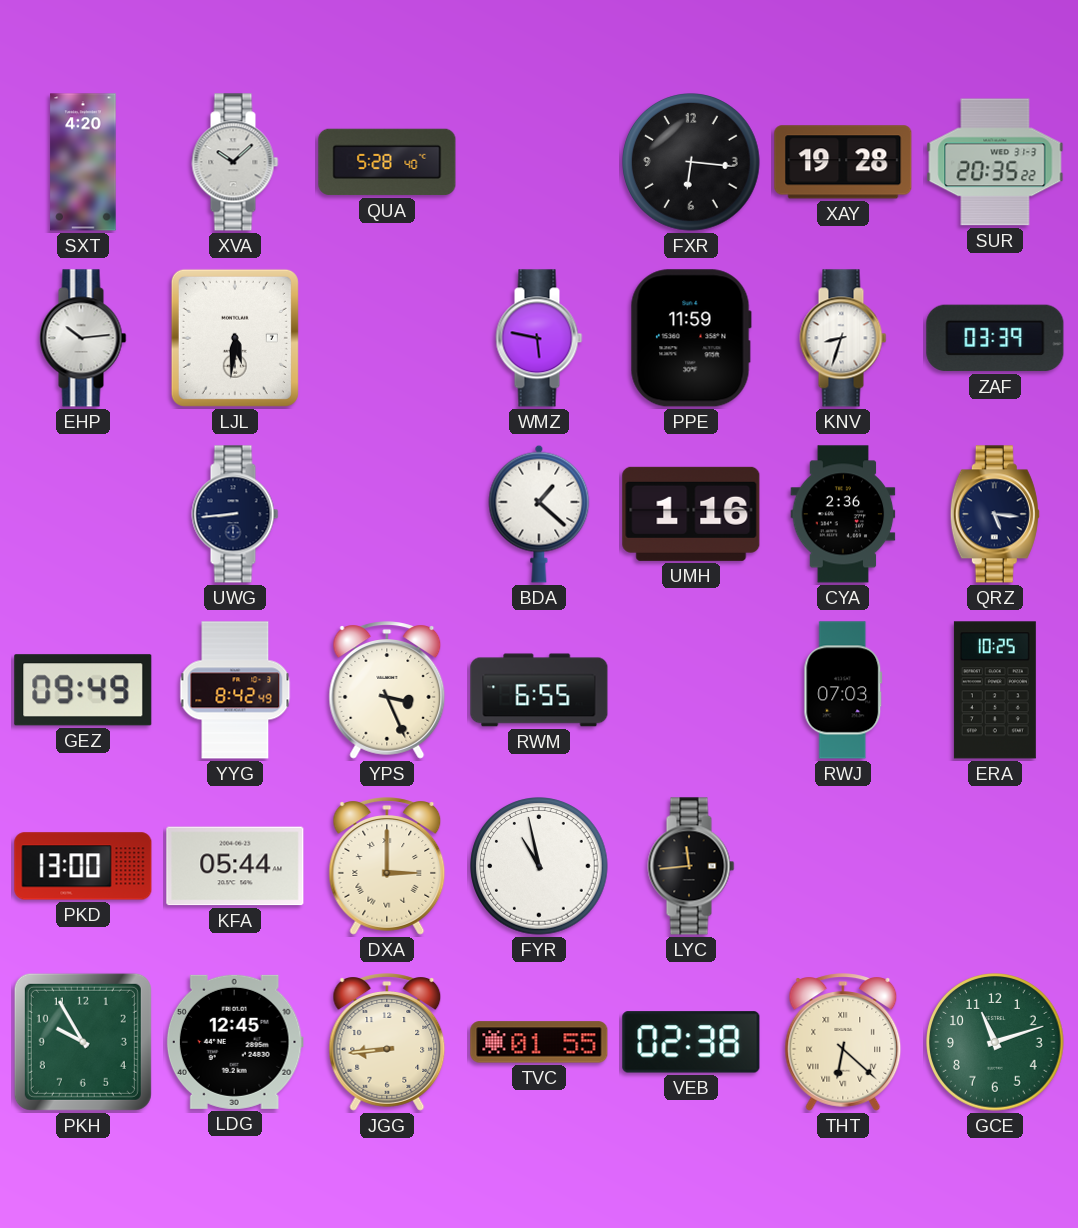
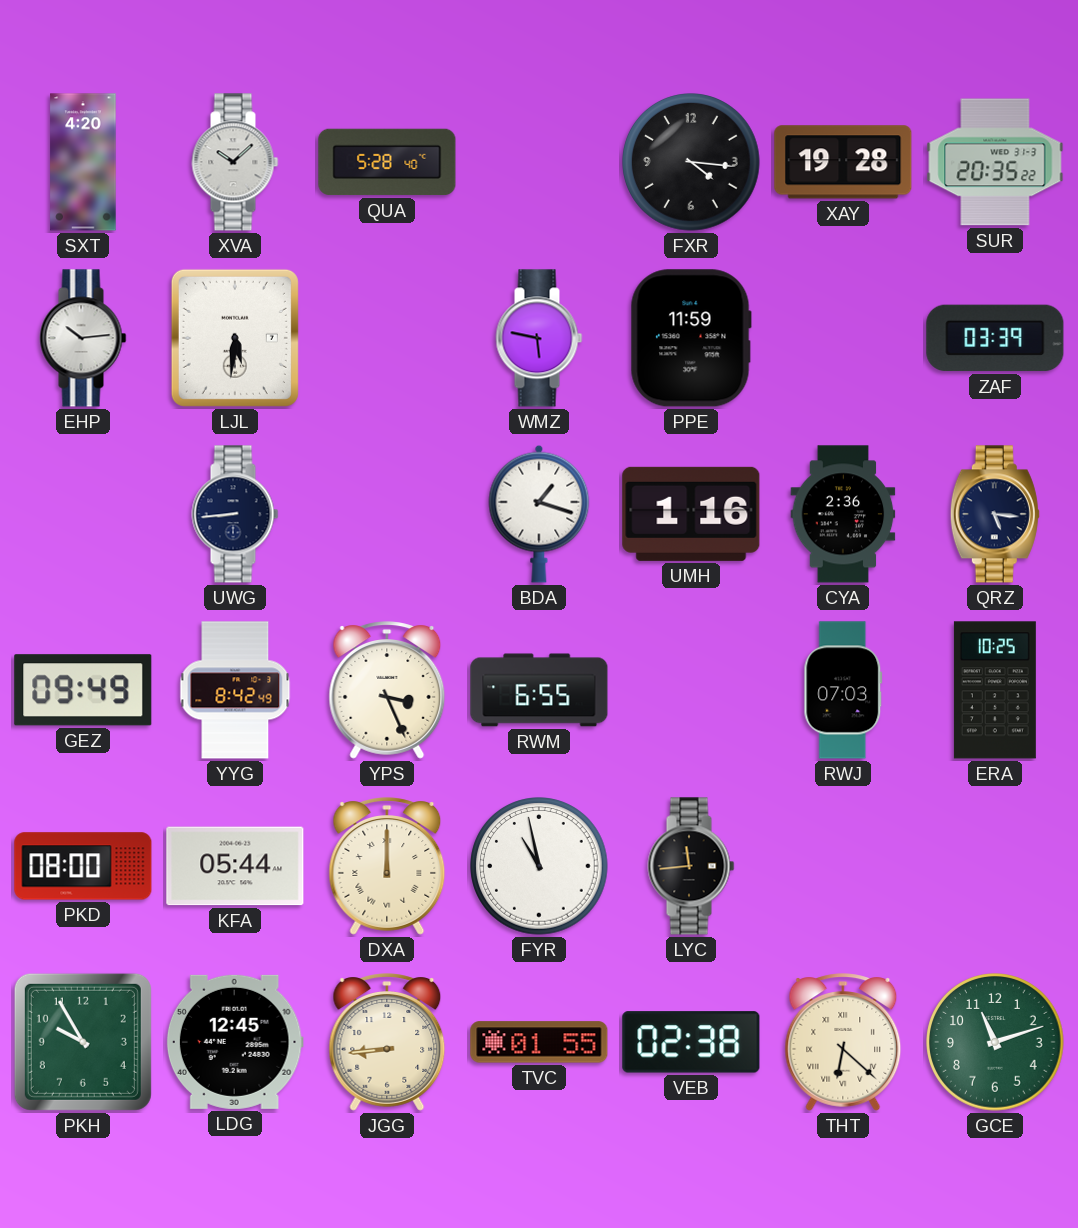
FXR: 6:16 -> 4:16
KNV: 8:33 -> none
BDA: 1:22 -> 1:18
PKD: 13:00 -> 08:00
DXA: 3:00 -> 12:00
